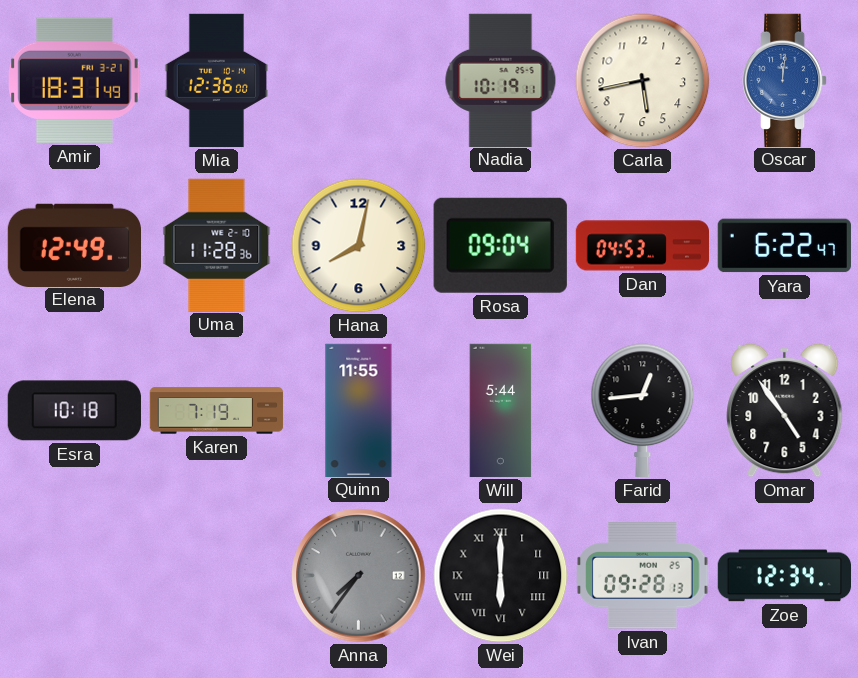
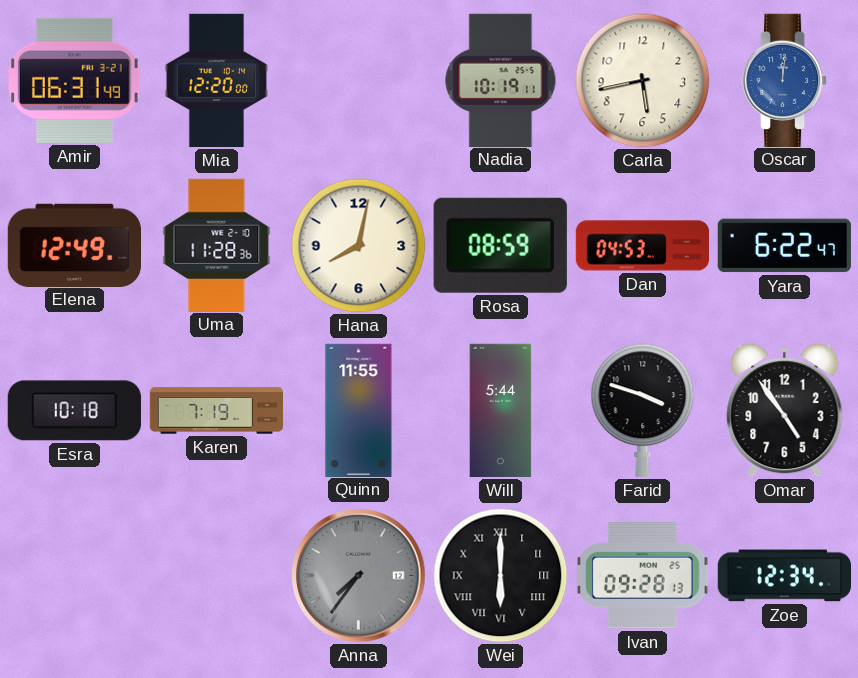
Amir: 18:31 -> 06:31
Mia: 12:36 -> 12:20
Rosa: 09:04 -> 08:59
Farid: 12:44 -> 3:48
